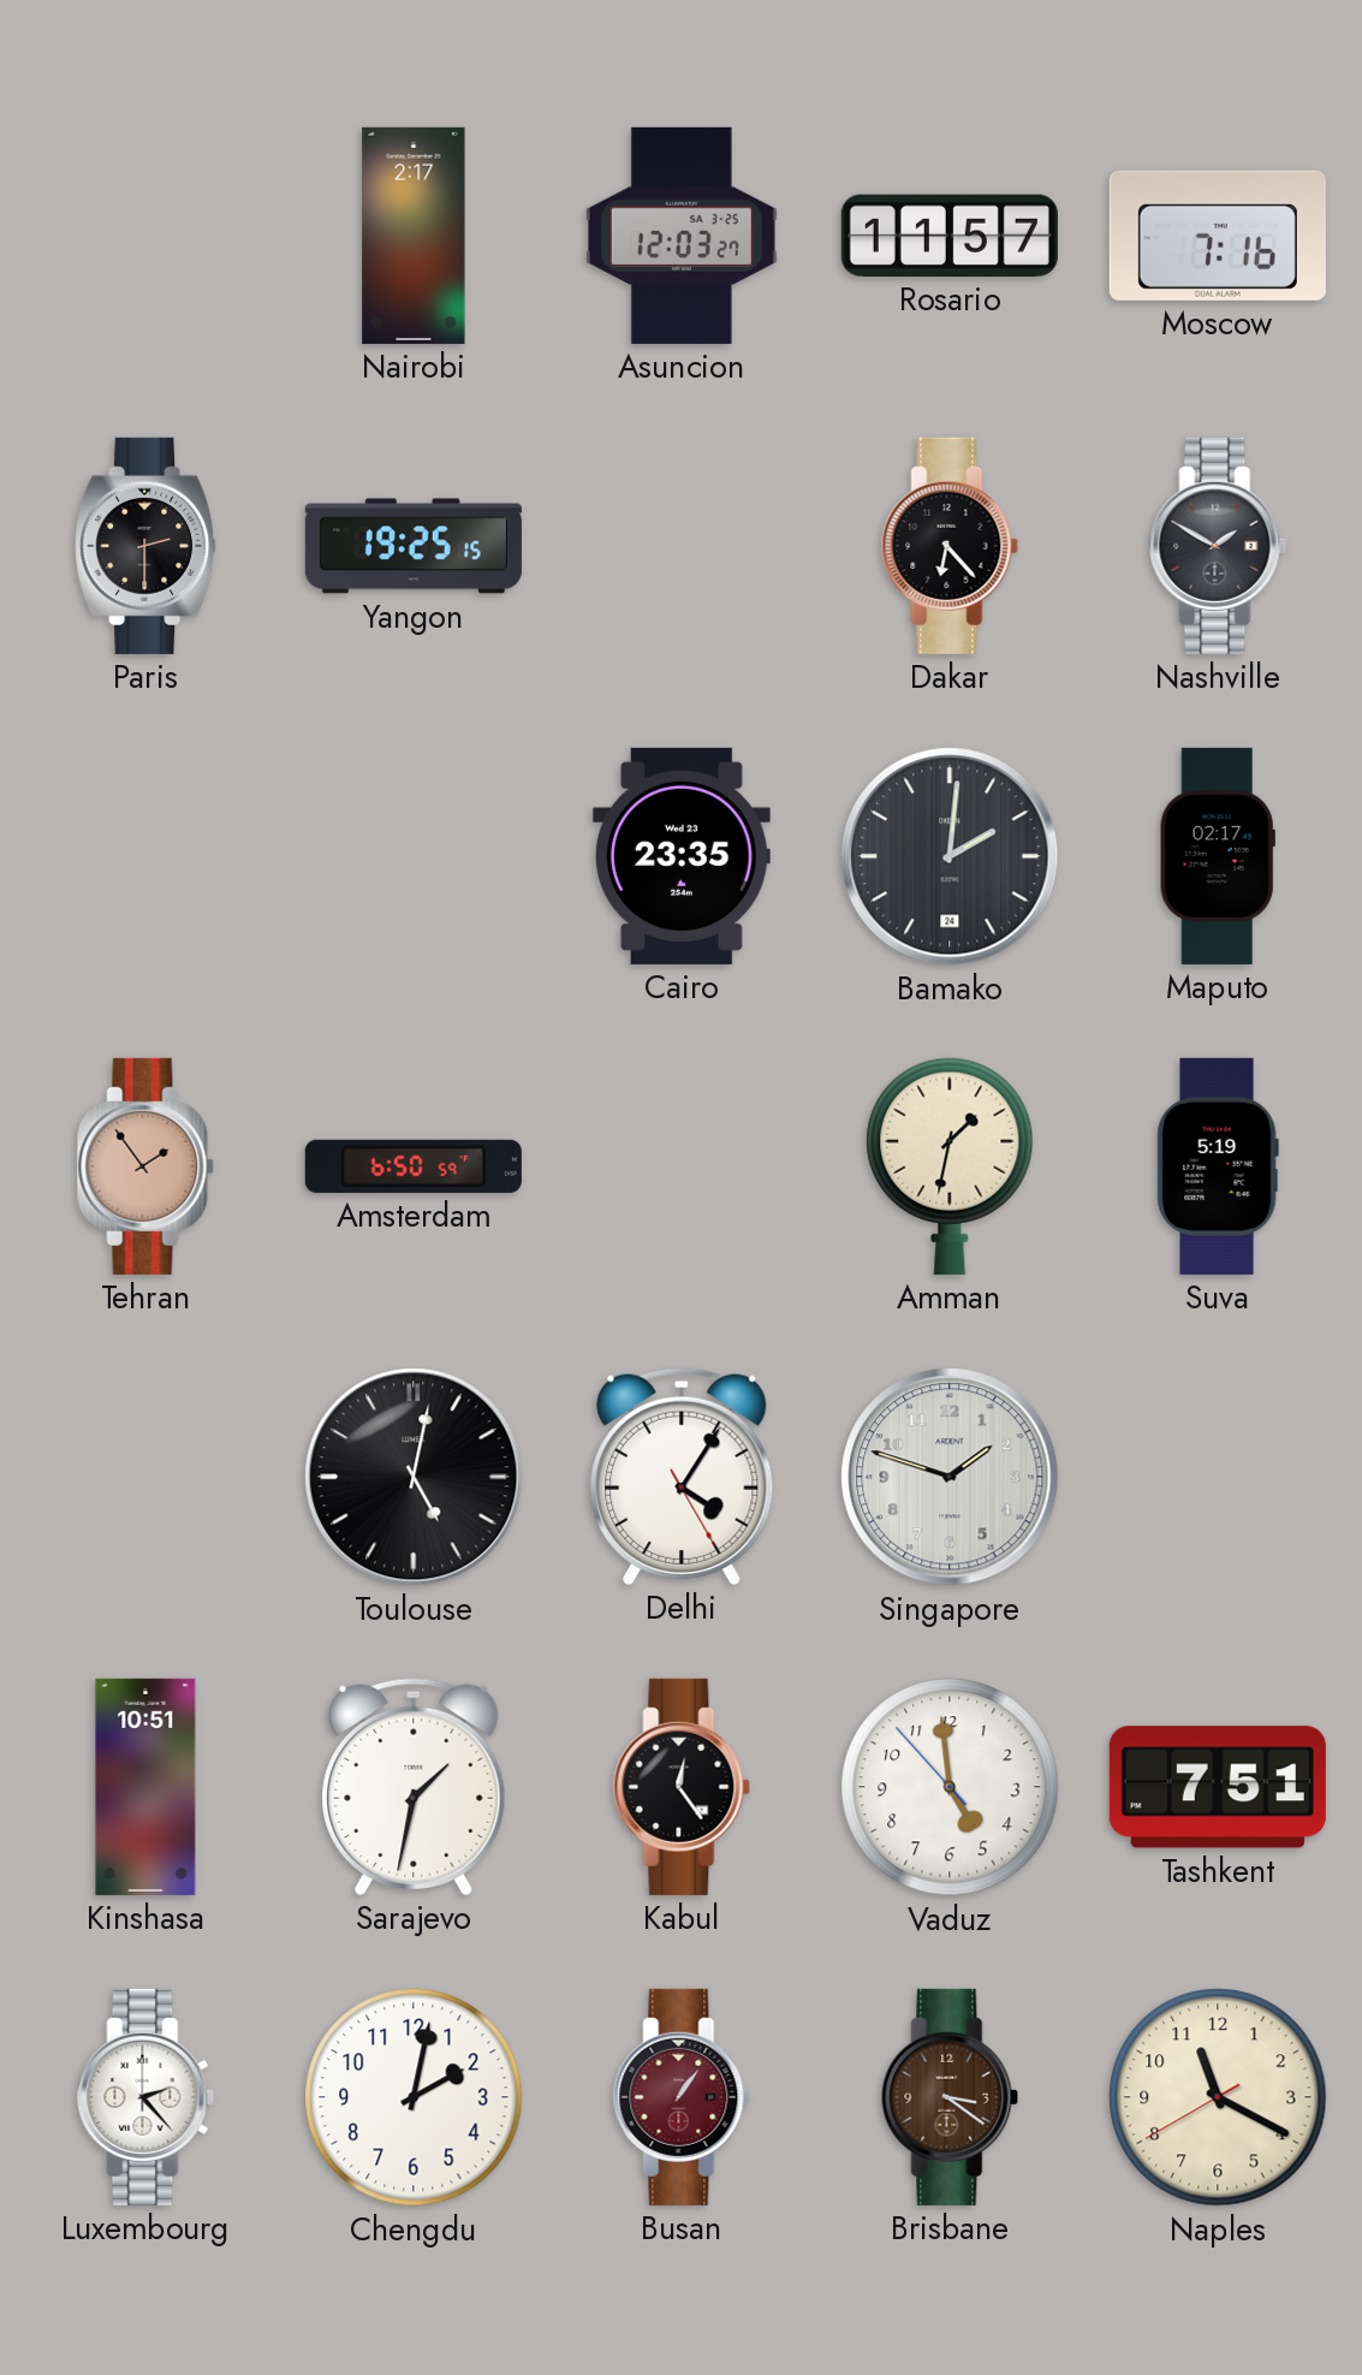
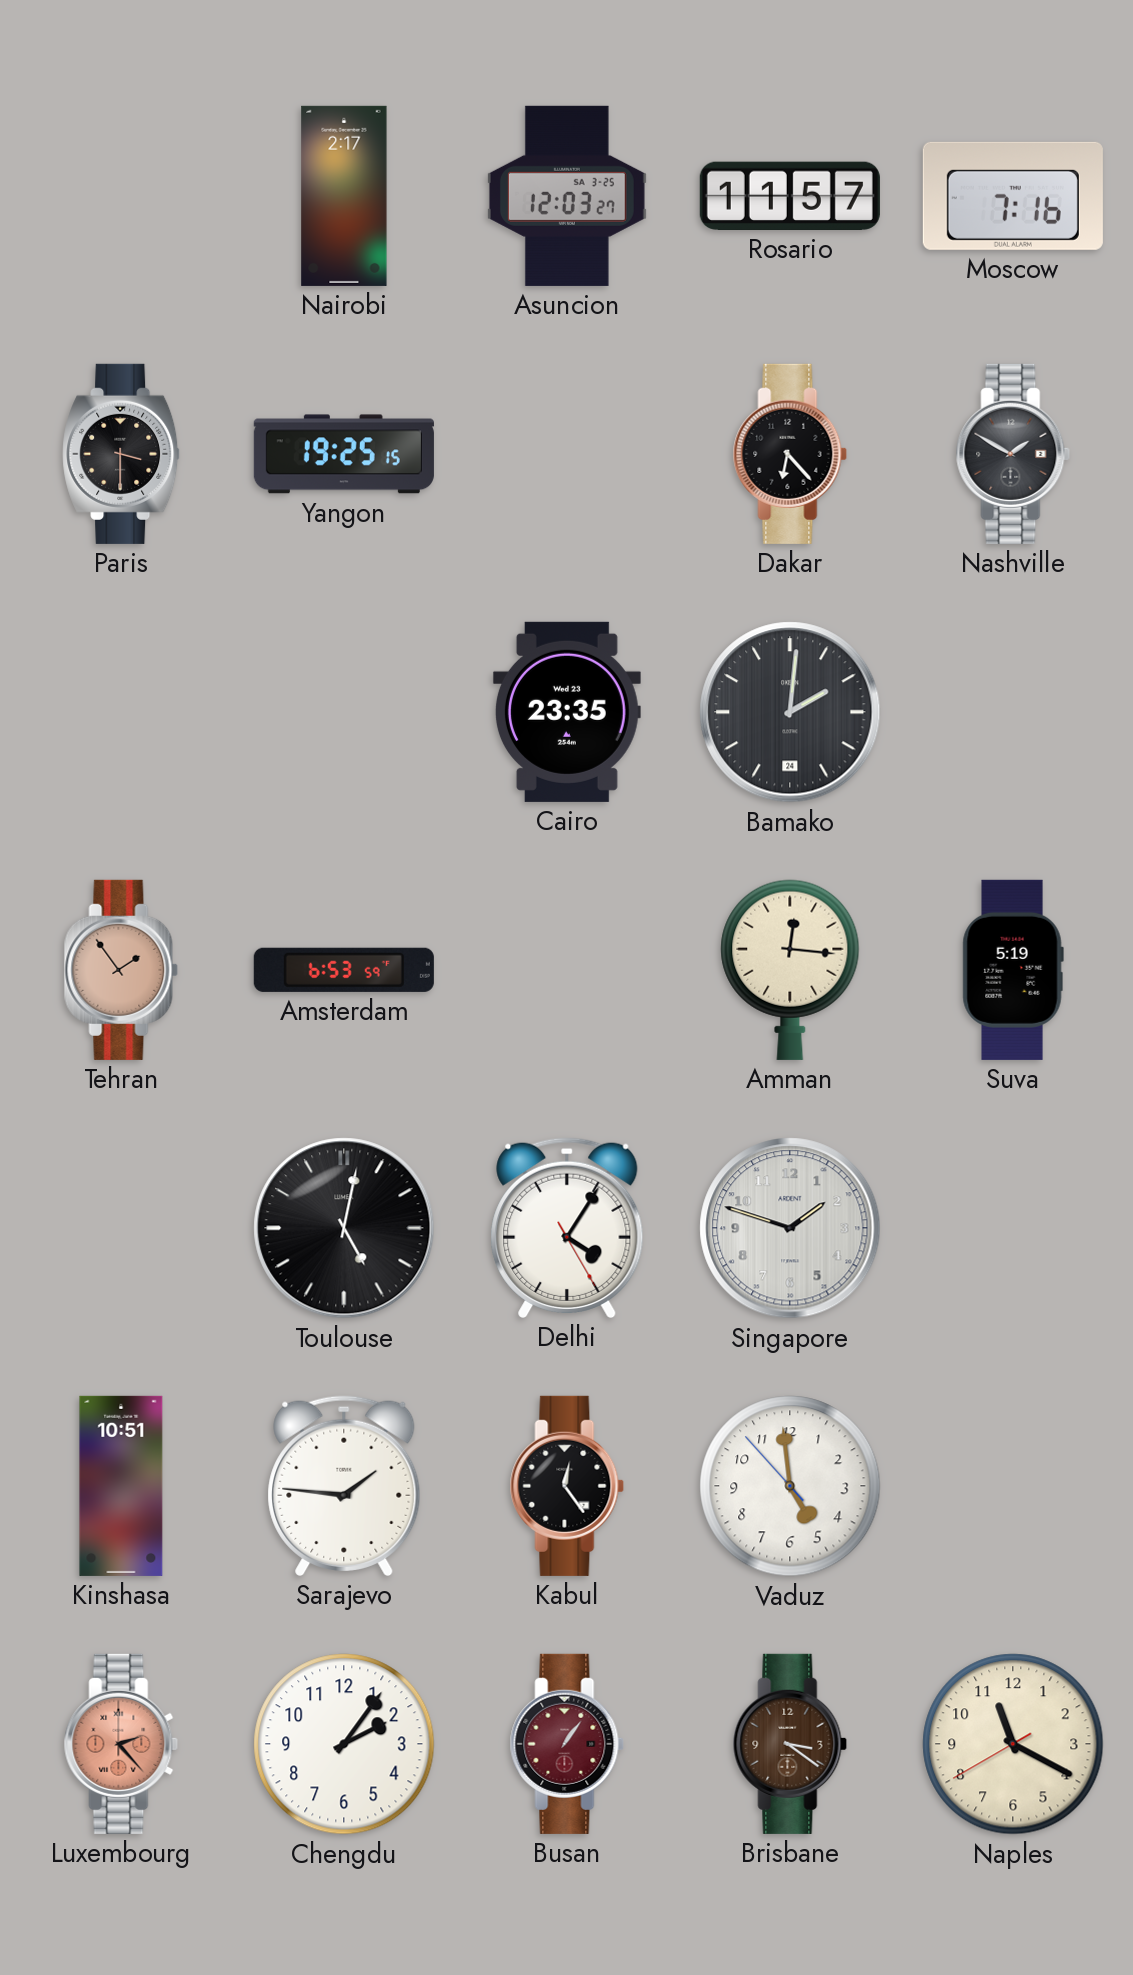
Paris: 2:30 -> 3:30
Maputo: 02:17 -> none
Amsterdam: 6:50 -> 6:53
Amman: 1:32 -> 12:16
Sarajevo: 1:32 -> 1:46
Tashkent: 7:51 -> none
Luxembourg dial: white -> salmon
Chengdu: 2:02 -> 2:06
